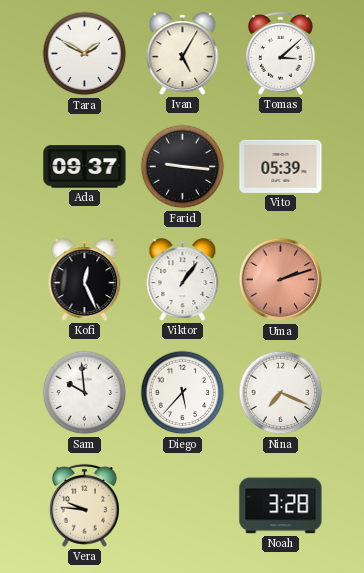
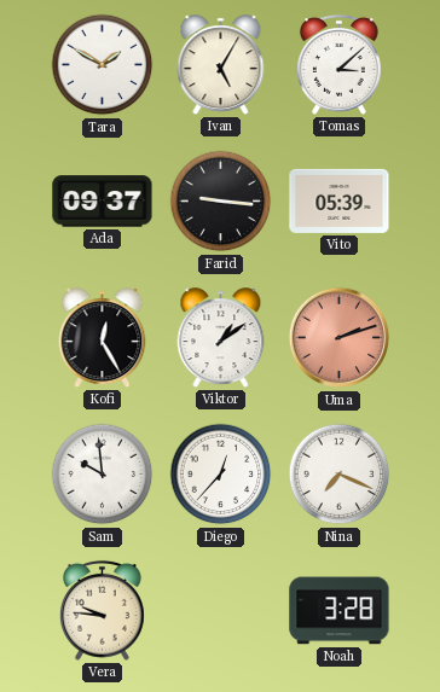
Kofi: 12:26 -> 12:25
Viktor: 1:06 -> 1:09
Diego: 5:37 -> 12:37
